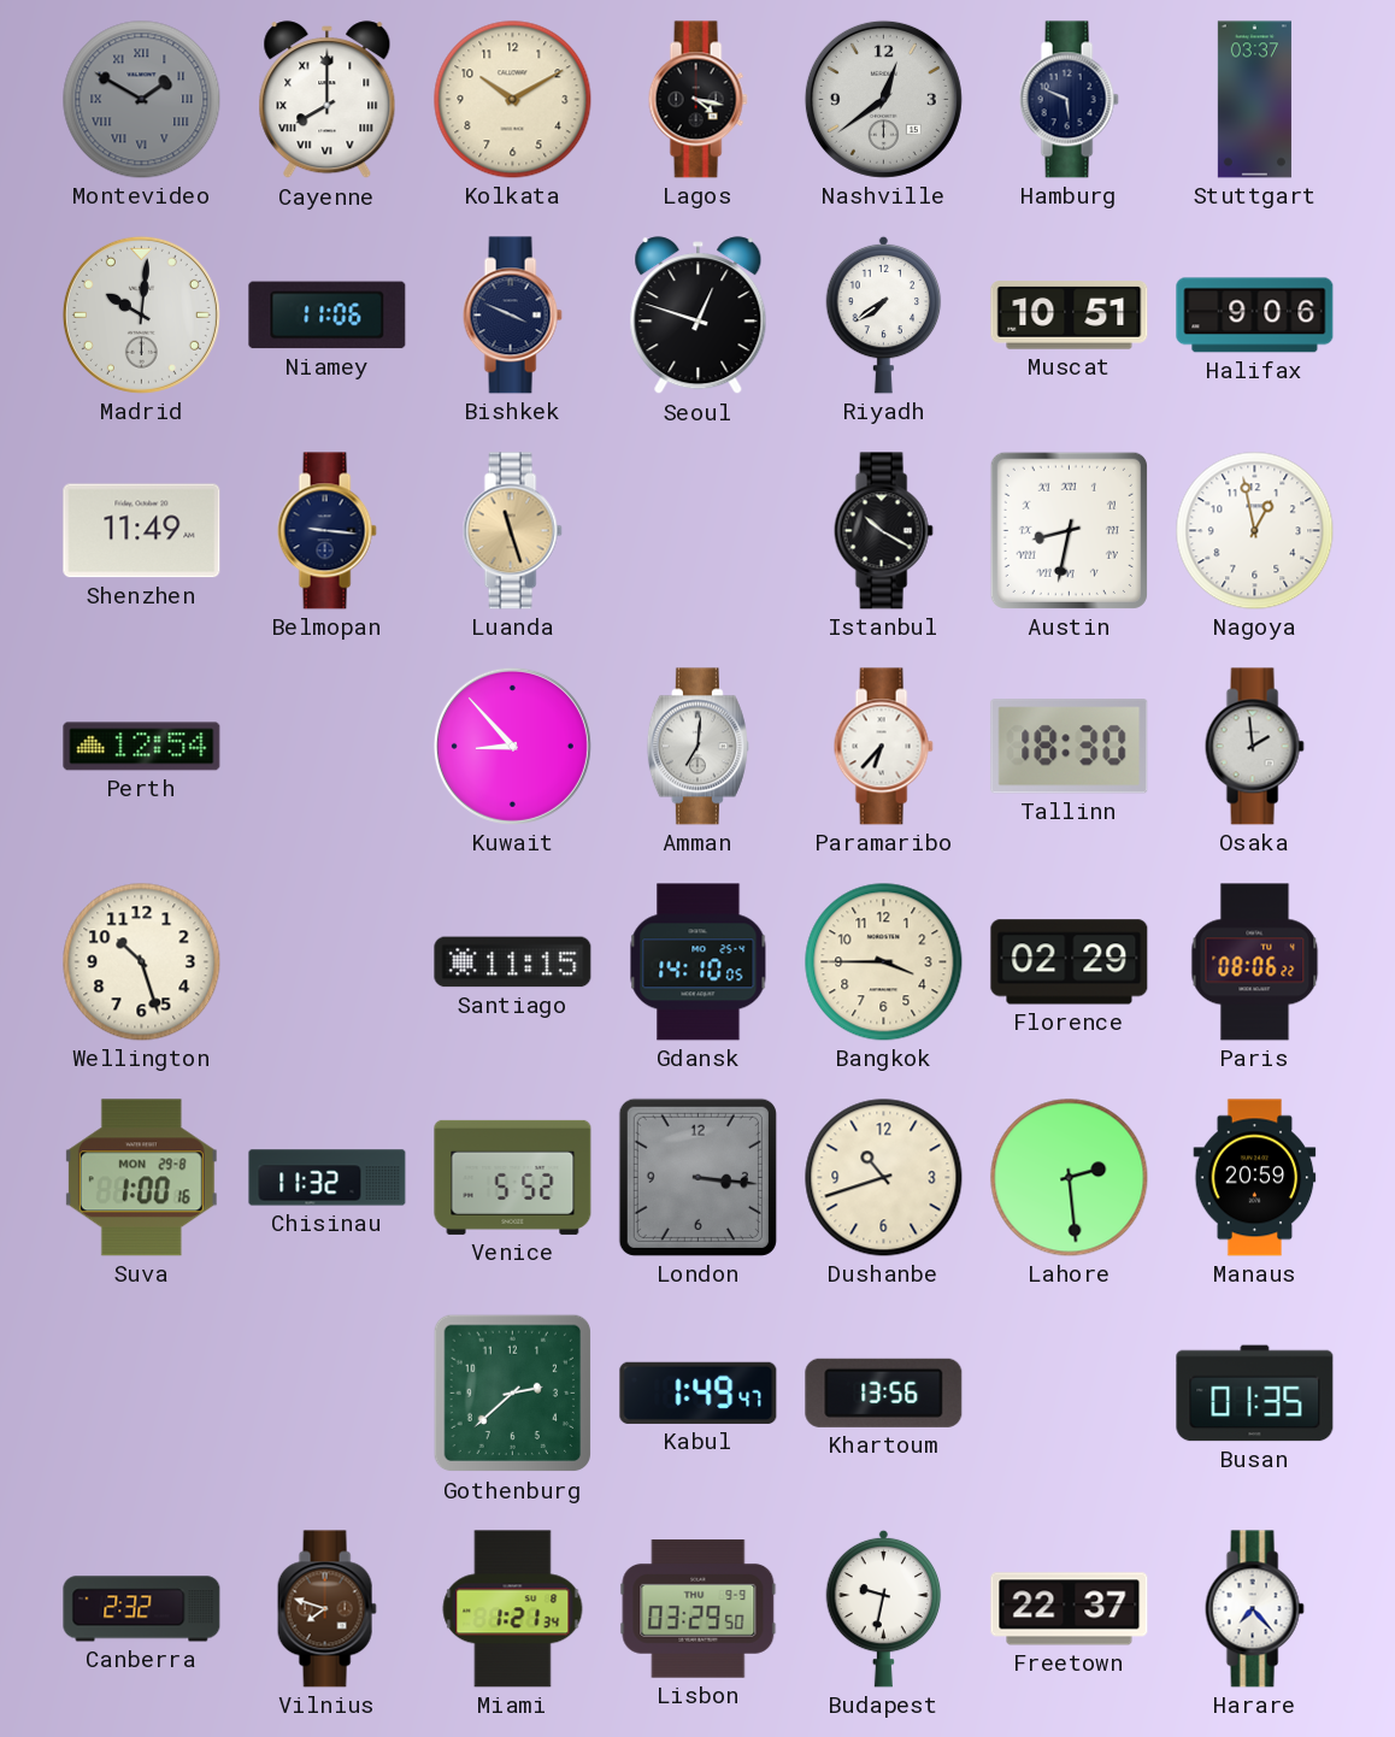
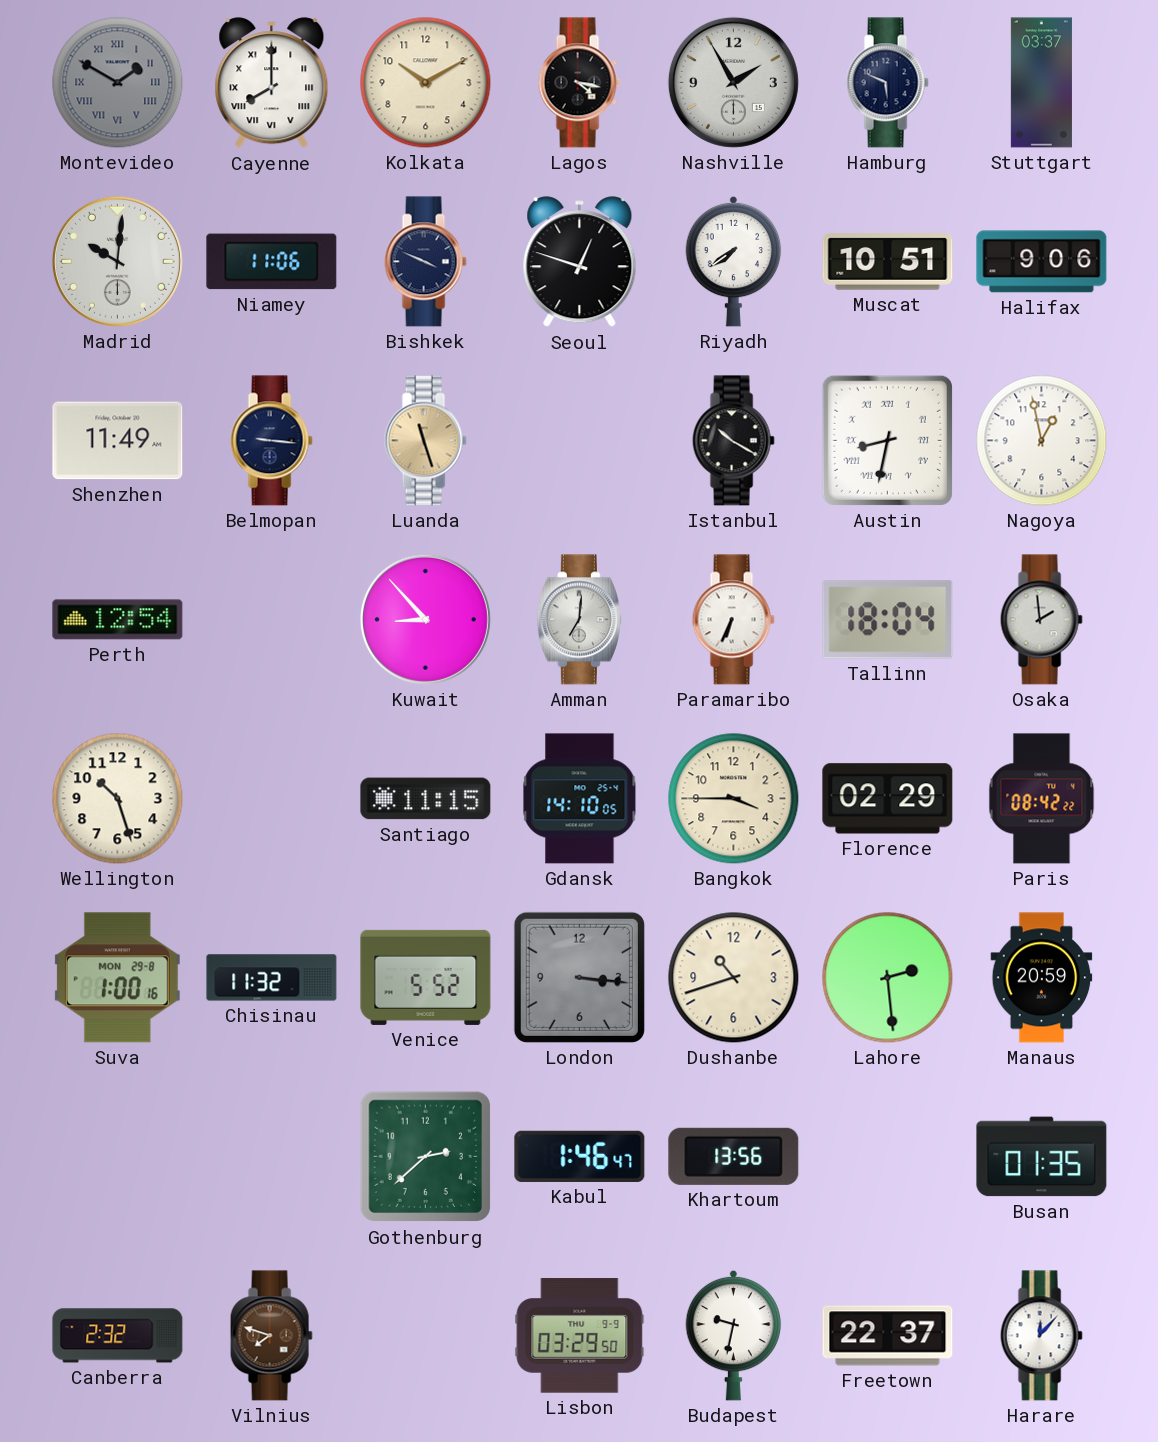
Nashville: 12:39 -> 1:55
Paramaribo: 6:37 -> 6:34
Tallinn: 18:30 -> 18:04
Paris: 08:06 -> 08:42
Kabul: 1:49 -> 1:46
Miami: 1:21 -> none
Harare: 7:23 -> 12:07
